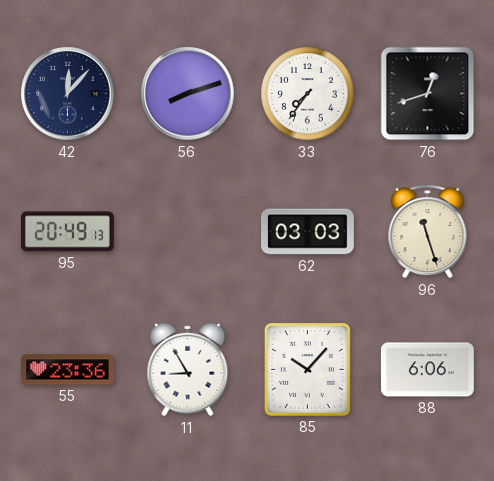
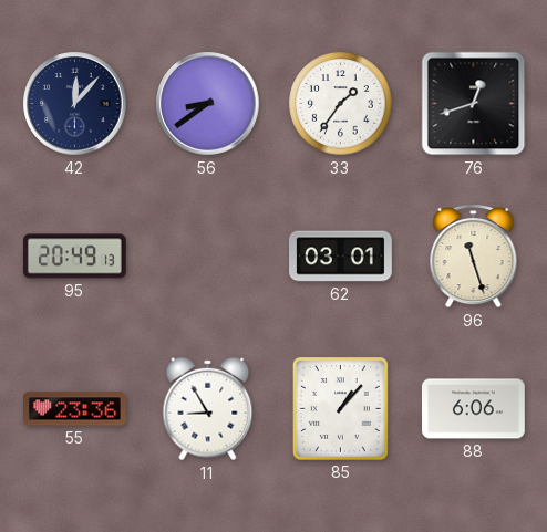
56: 8:12 -> 8:39
33: 7:36 -> 1:36
62: 03:03 -> 03:01
85: 10:07 -> 1:07
